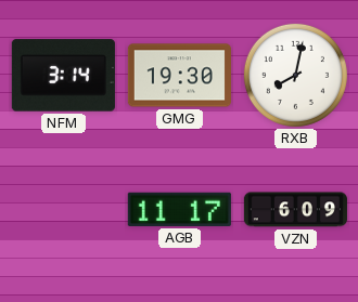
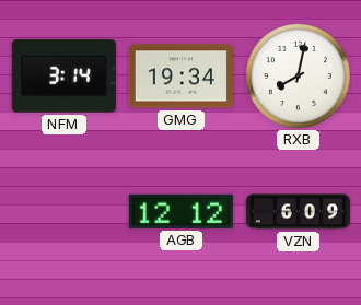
GMG: 19:30 -> 19:34
AGB: 11:17 -> 12:12
